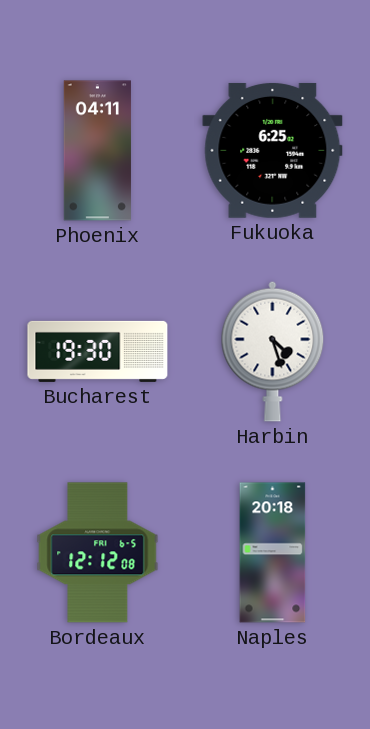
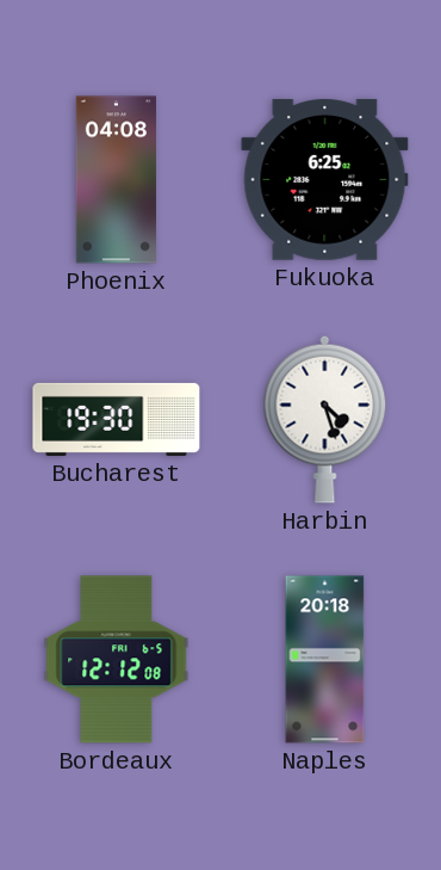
Phoenix: 04:11 -> 04:08
